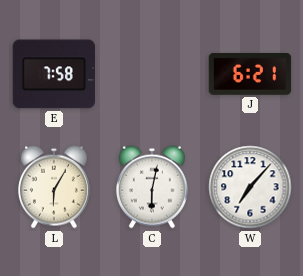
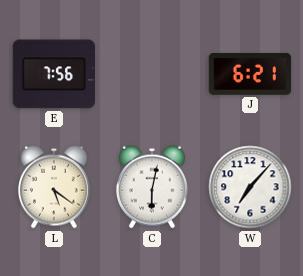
E: 7:58 -> 7:56
L: 6:05 -> 5:21
